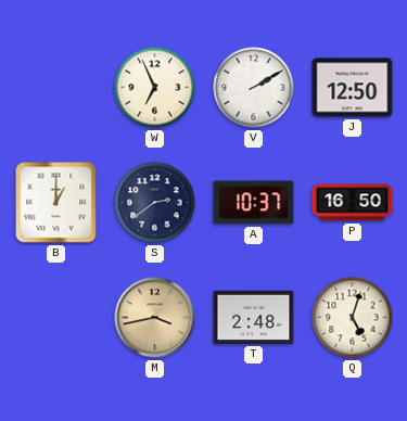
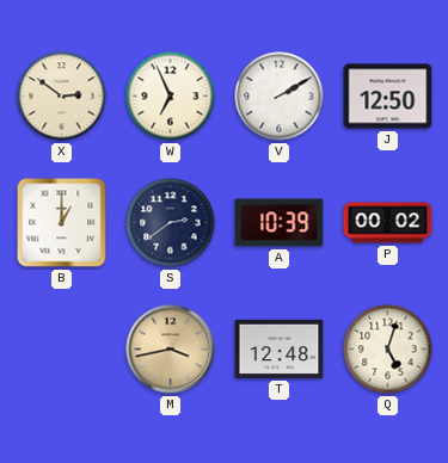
X: none -> 2:51
A: 10:37 -> 10:39
P: 16:50 -> 00:02
T: 2:48 -> 12:48
